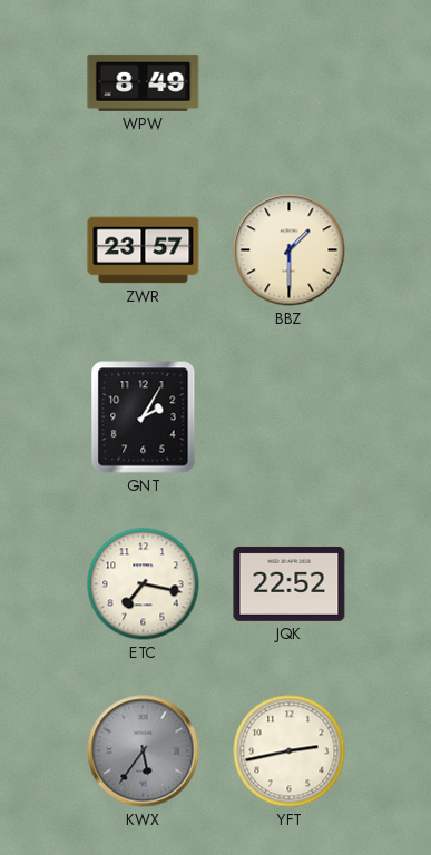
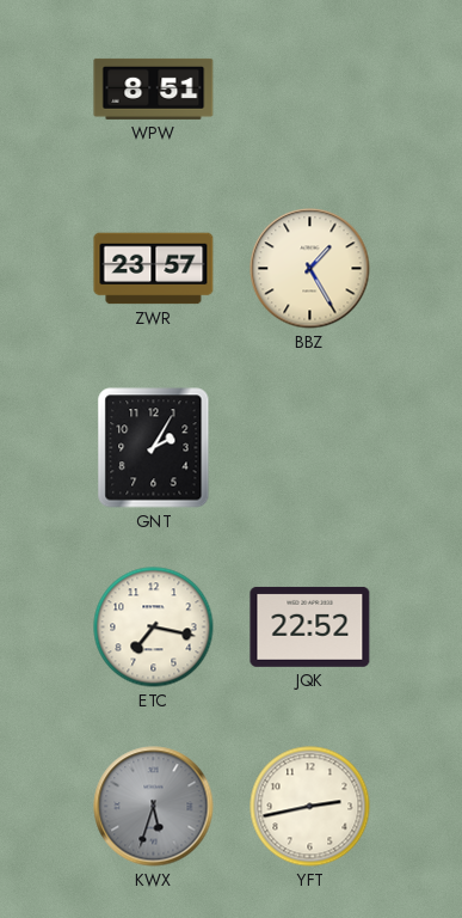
WPW: 8:49 -> 8:51
BBZ: 1:30 -> 1:25
KWX: 5:36 -> 5:33
